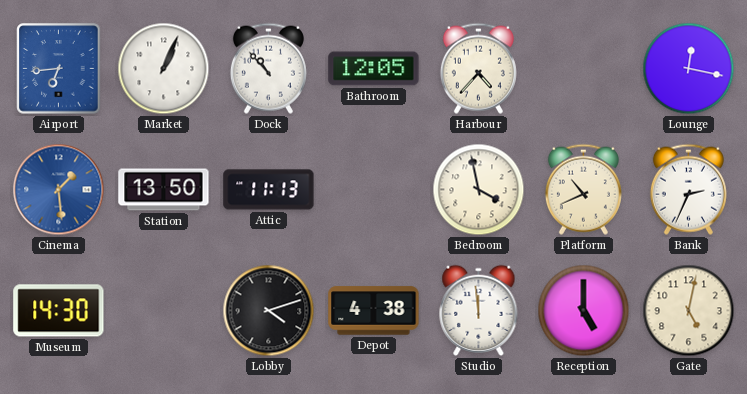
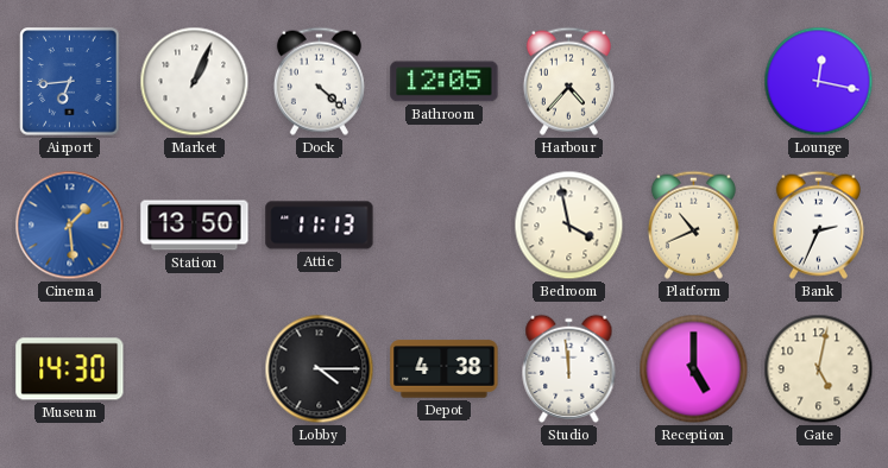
Dock: 10:53 -> 4:22
Lobby: 4:12 -> 4:15
